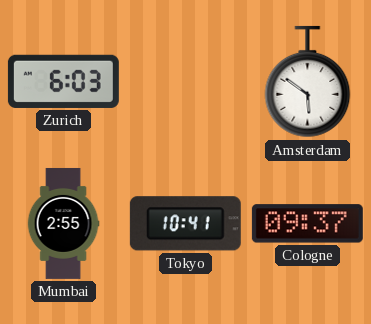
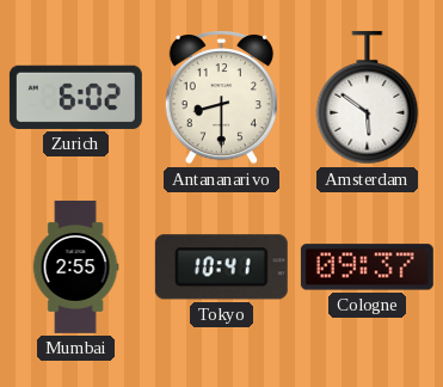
Zurich: 6:03 -> 6:02
Antananarivo: none -> 8:30
